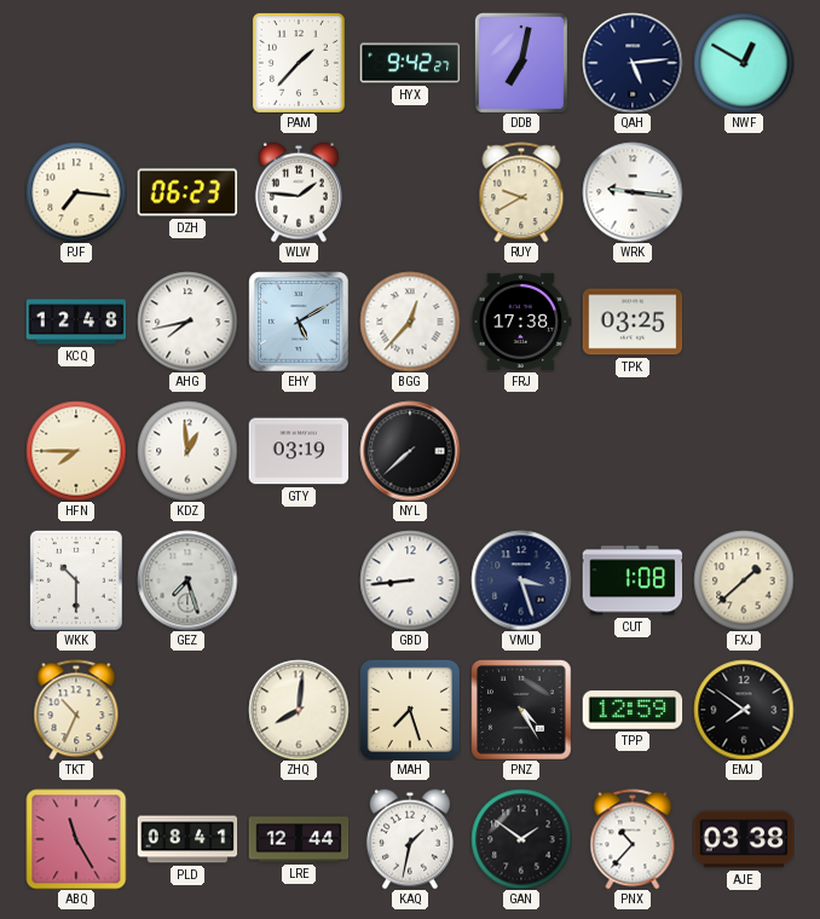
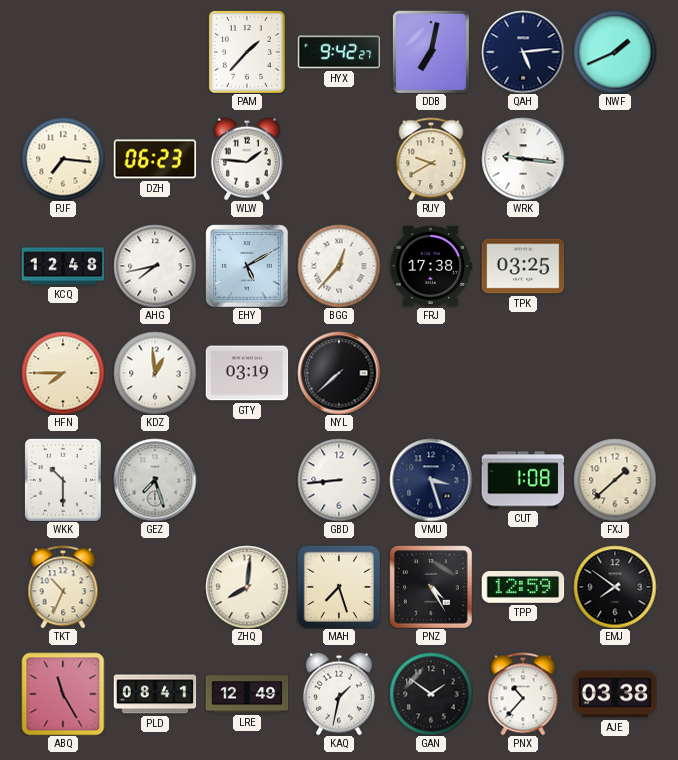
NWF: 12:50 -> 1:41
LRE: 12:44 -> 12:49
